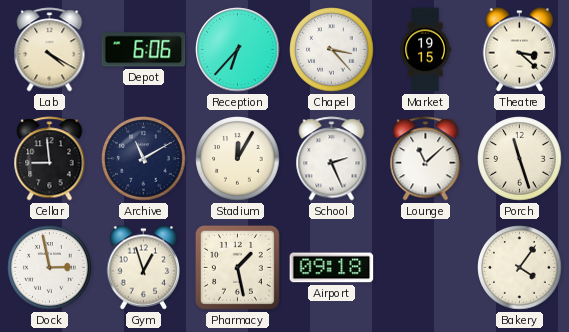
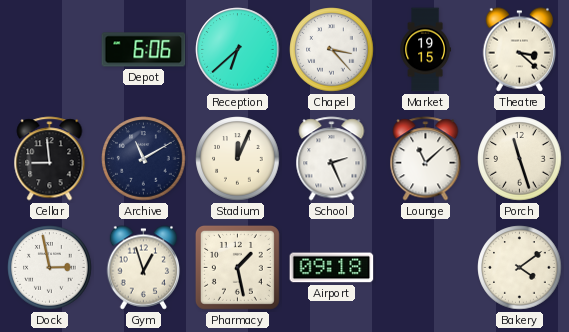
Lab: 4:20 -> none
Reception: 6:37 -> 6:38
Stadium: 12:05 -> 12:04
Bakery: 4:06 -> 4:09
